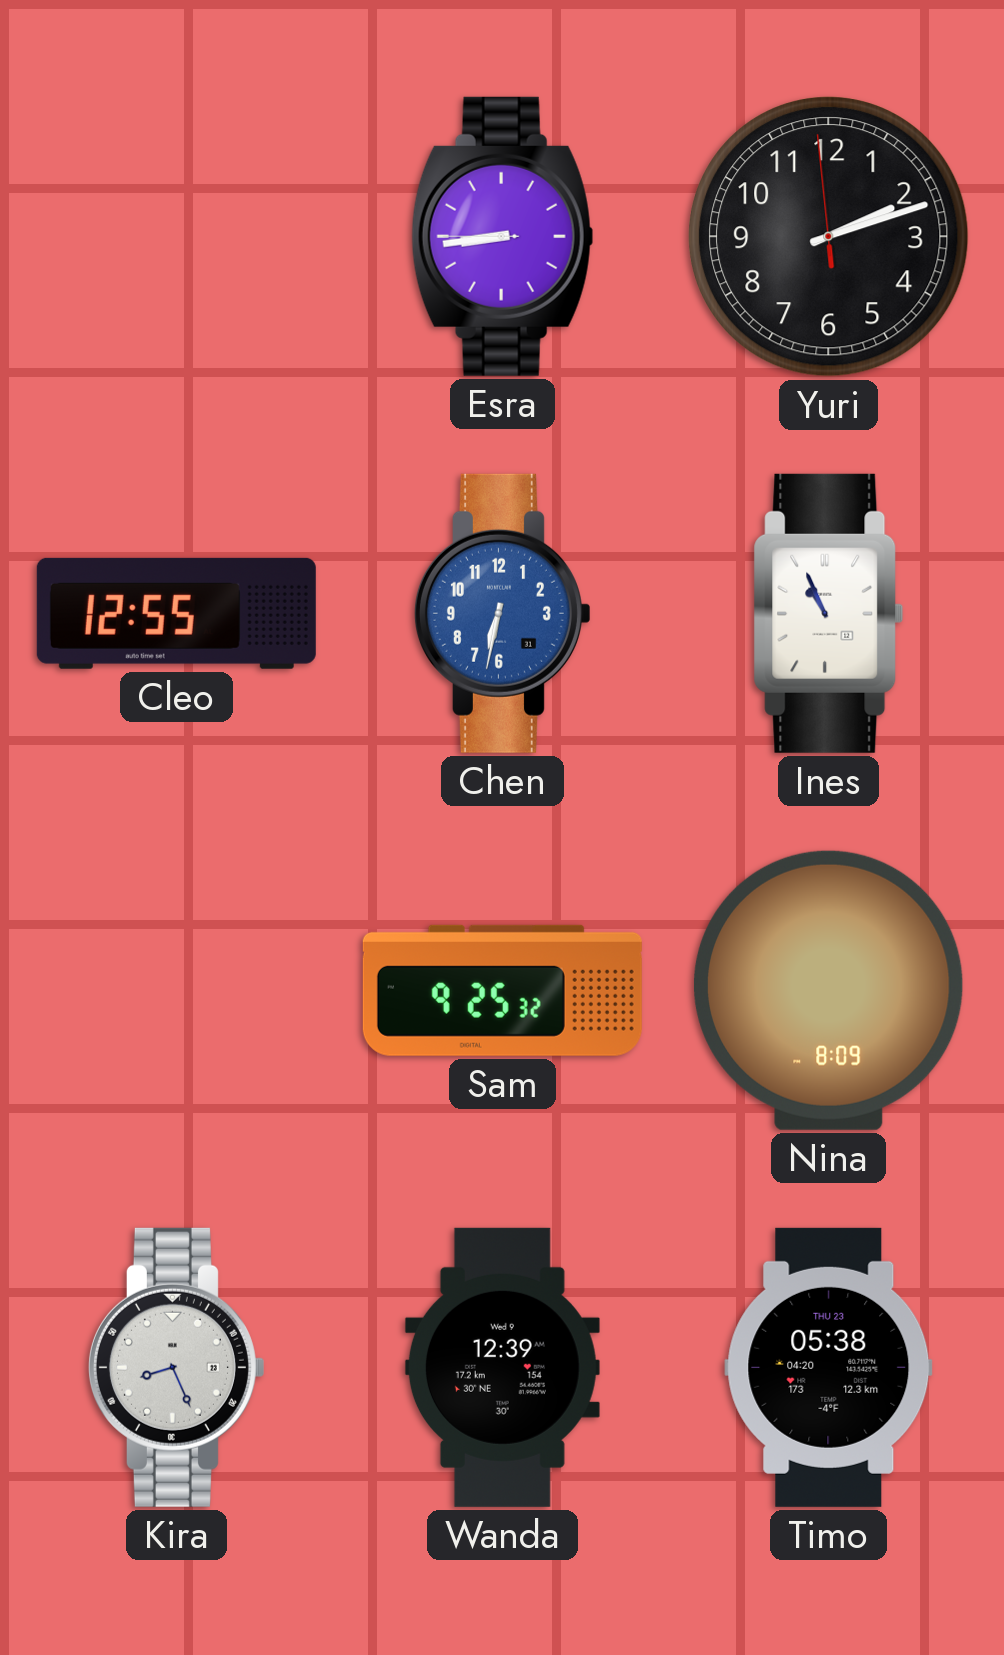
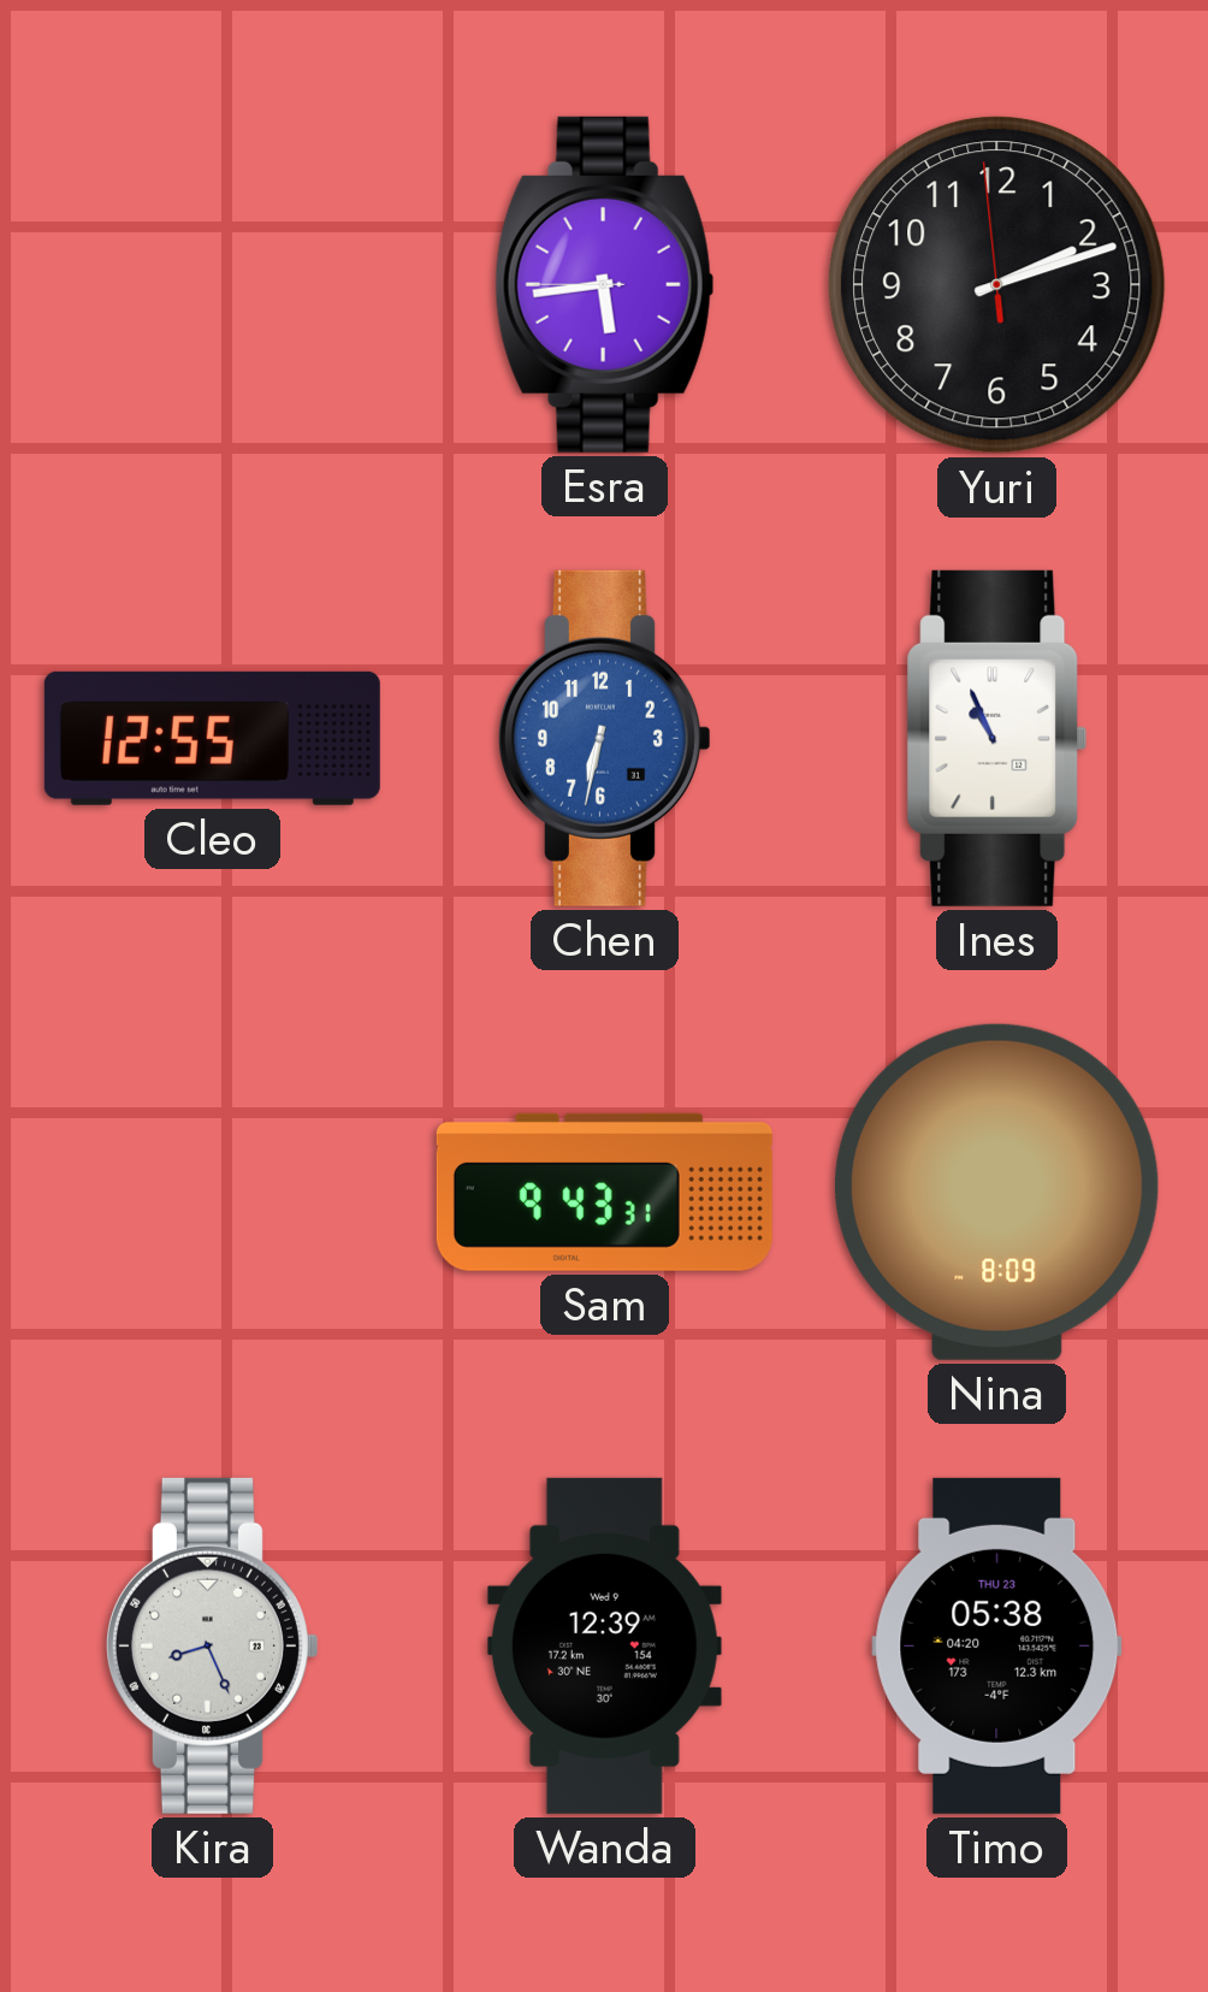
Esra: 8:43 -> 5:43
Sam: 9:25 -> 9:43
